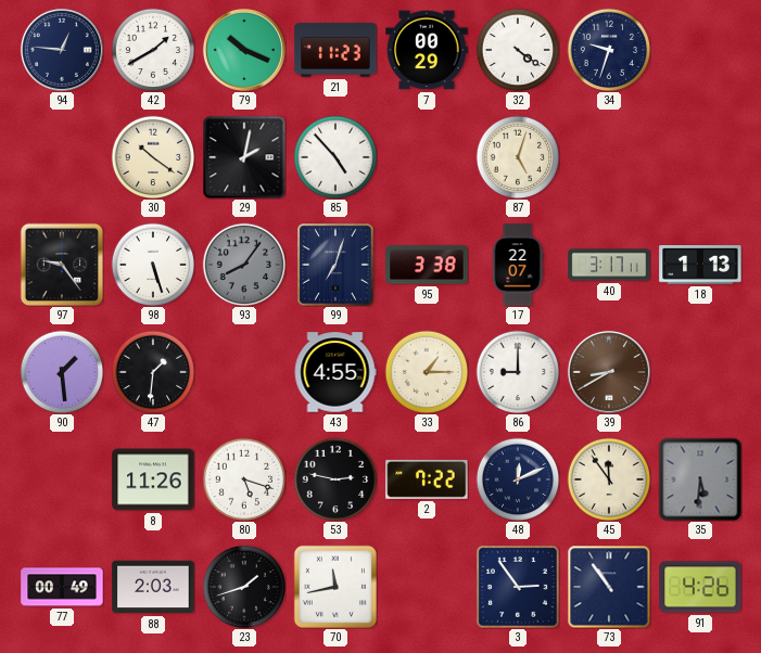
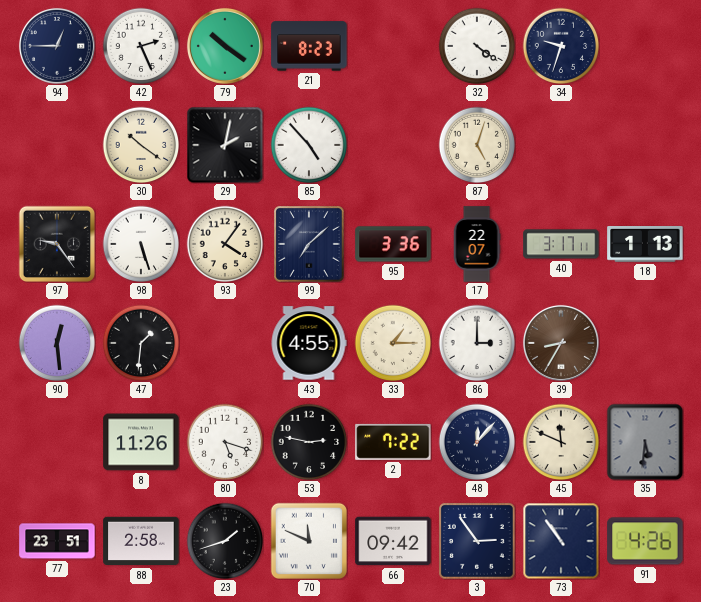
94: 12:46 -> 12:45
42: 1:40 -> 2:26
79: 10:19 -> 10:21
21: 11:23 -> 8:23
7: 00:29 -> none
93: 8:06 -> 4:06
93 dial: grey -> cream
99: 7:03 -> 7:08
95: 3:38 -> 3:36
90: 1:29 -> 12:29
86: 9:00 -> 3:00
39: 8:40 -> 8:35
48: 12:11 -> 12:07
45: 11:54 -> 11:49
77: 00:49 -> 23:51
88: 2:03 -> 2:58
70: 11:43 -> 11:49
66: none -> 09:42
